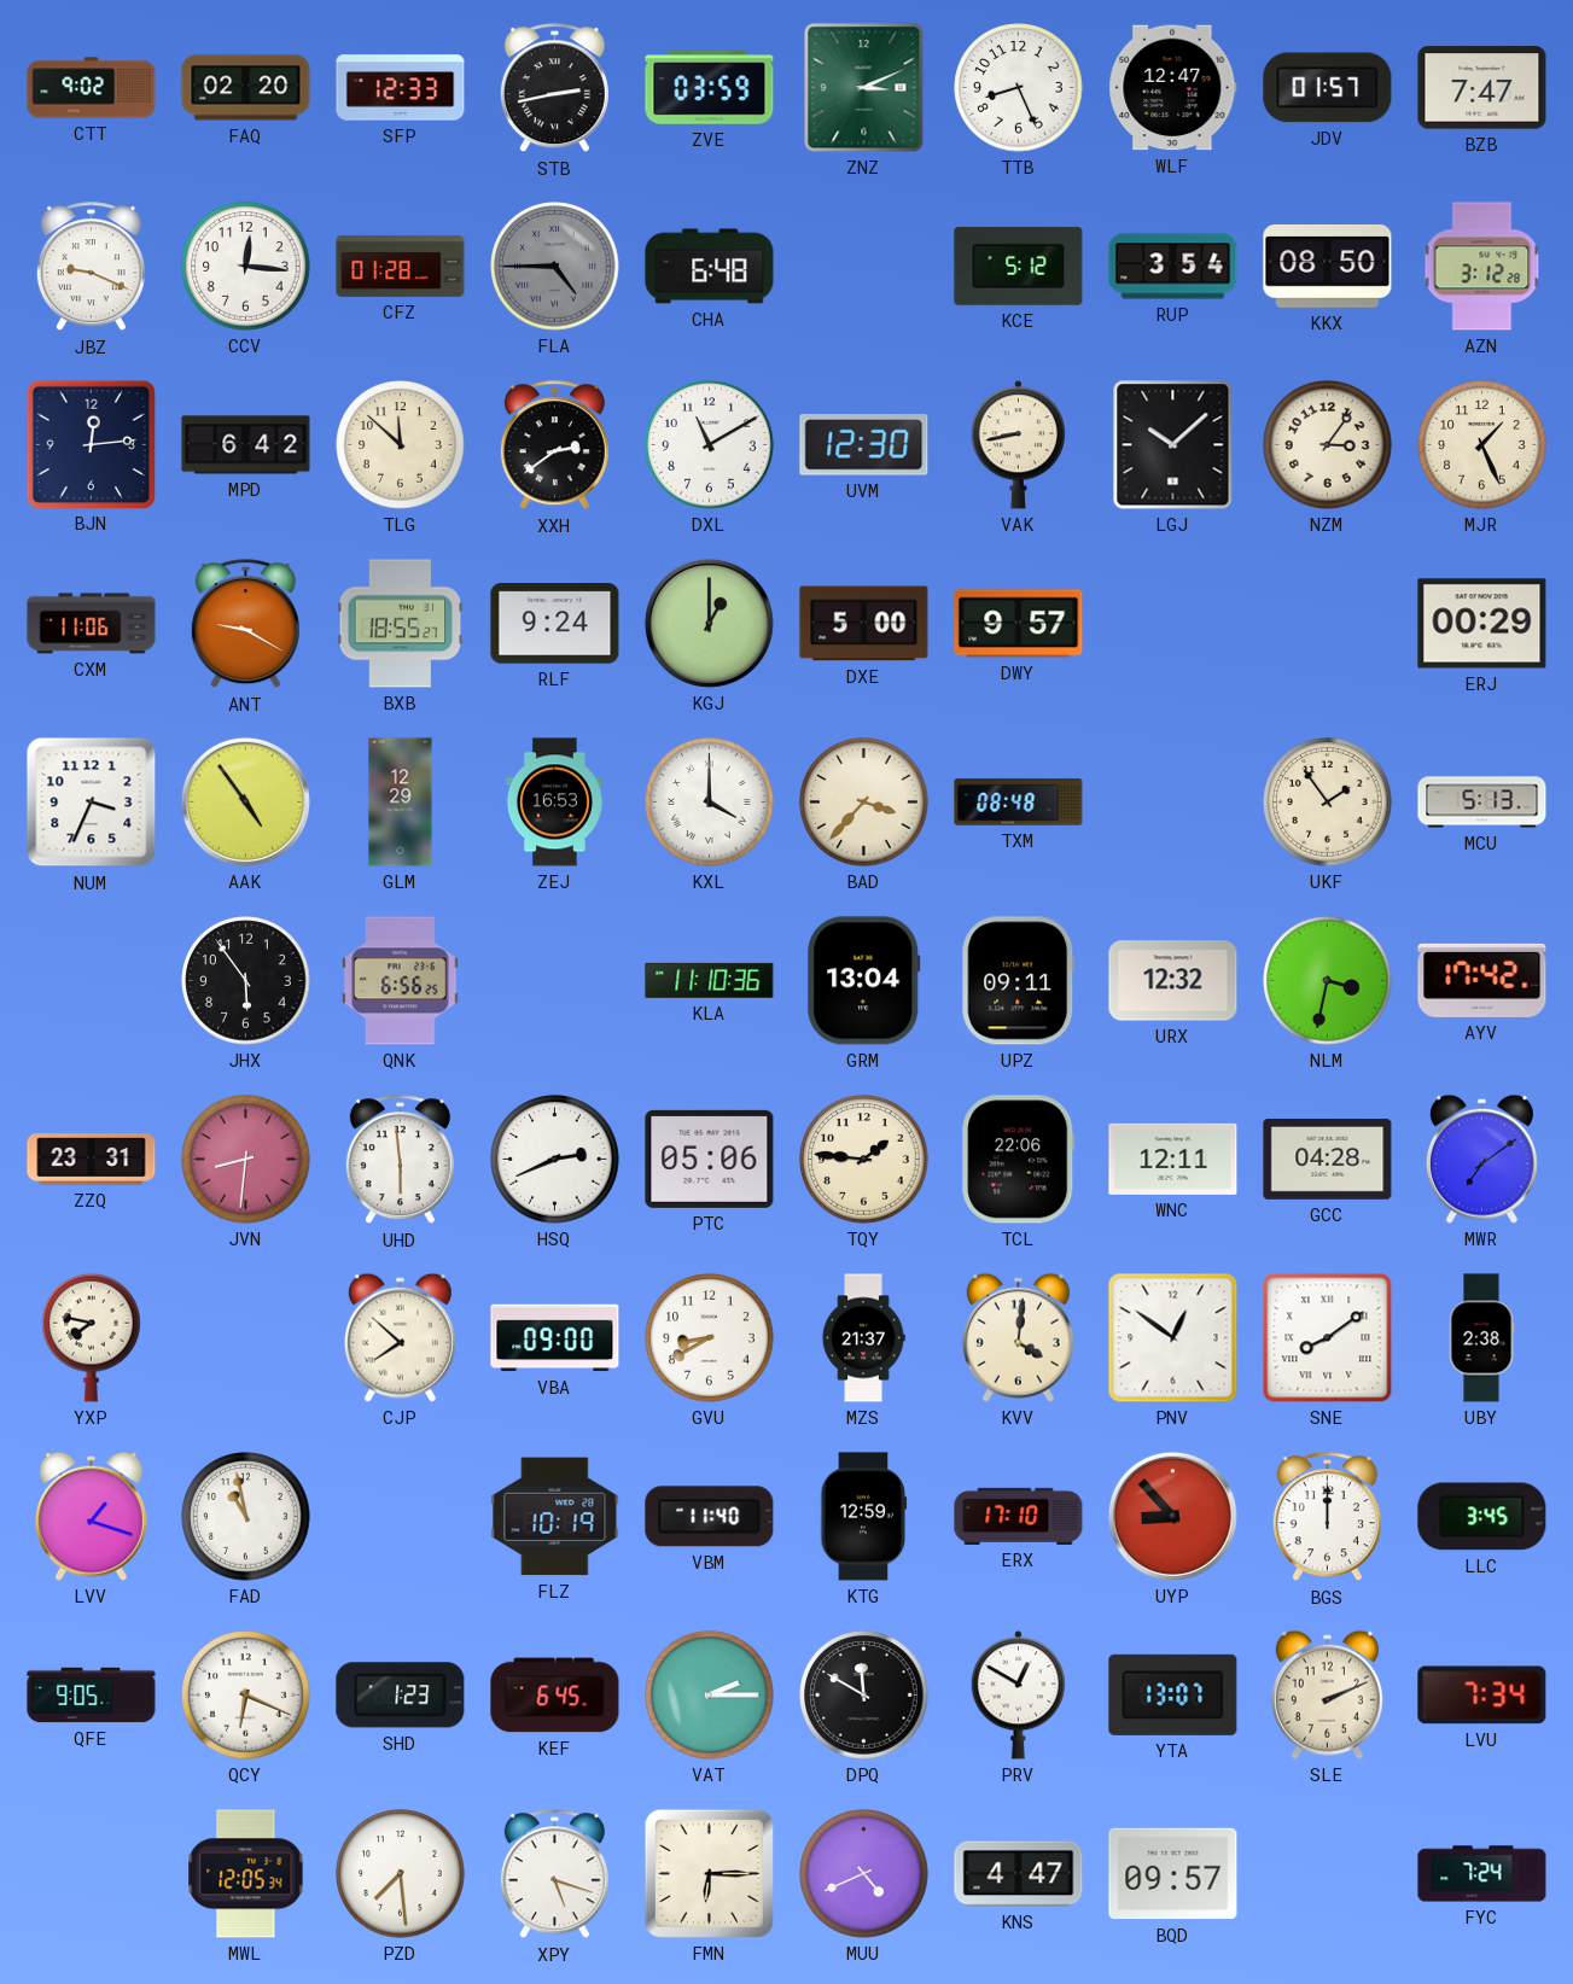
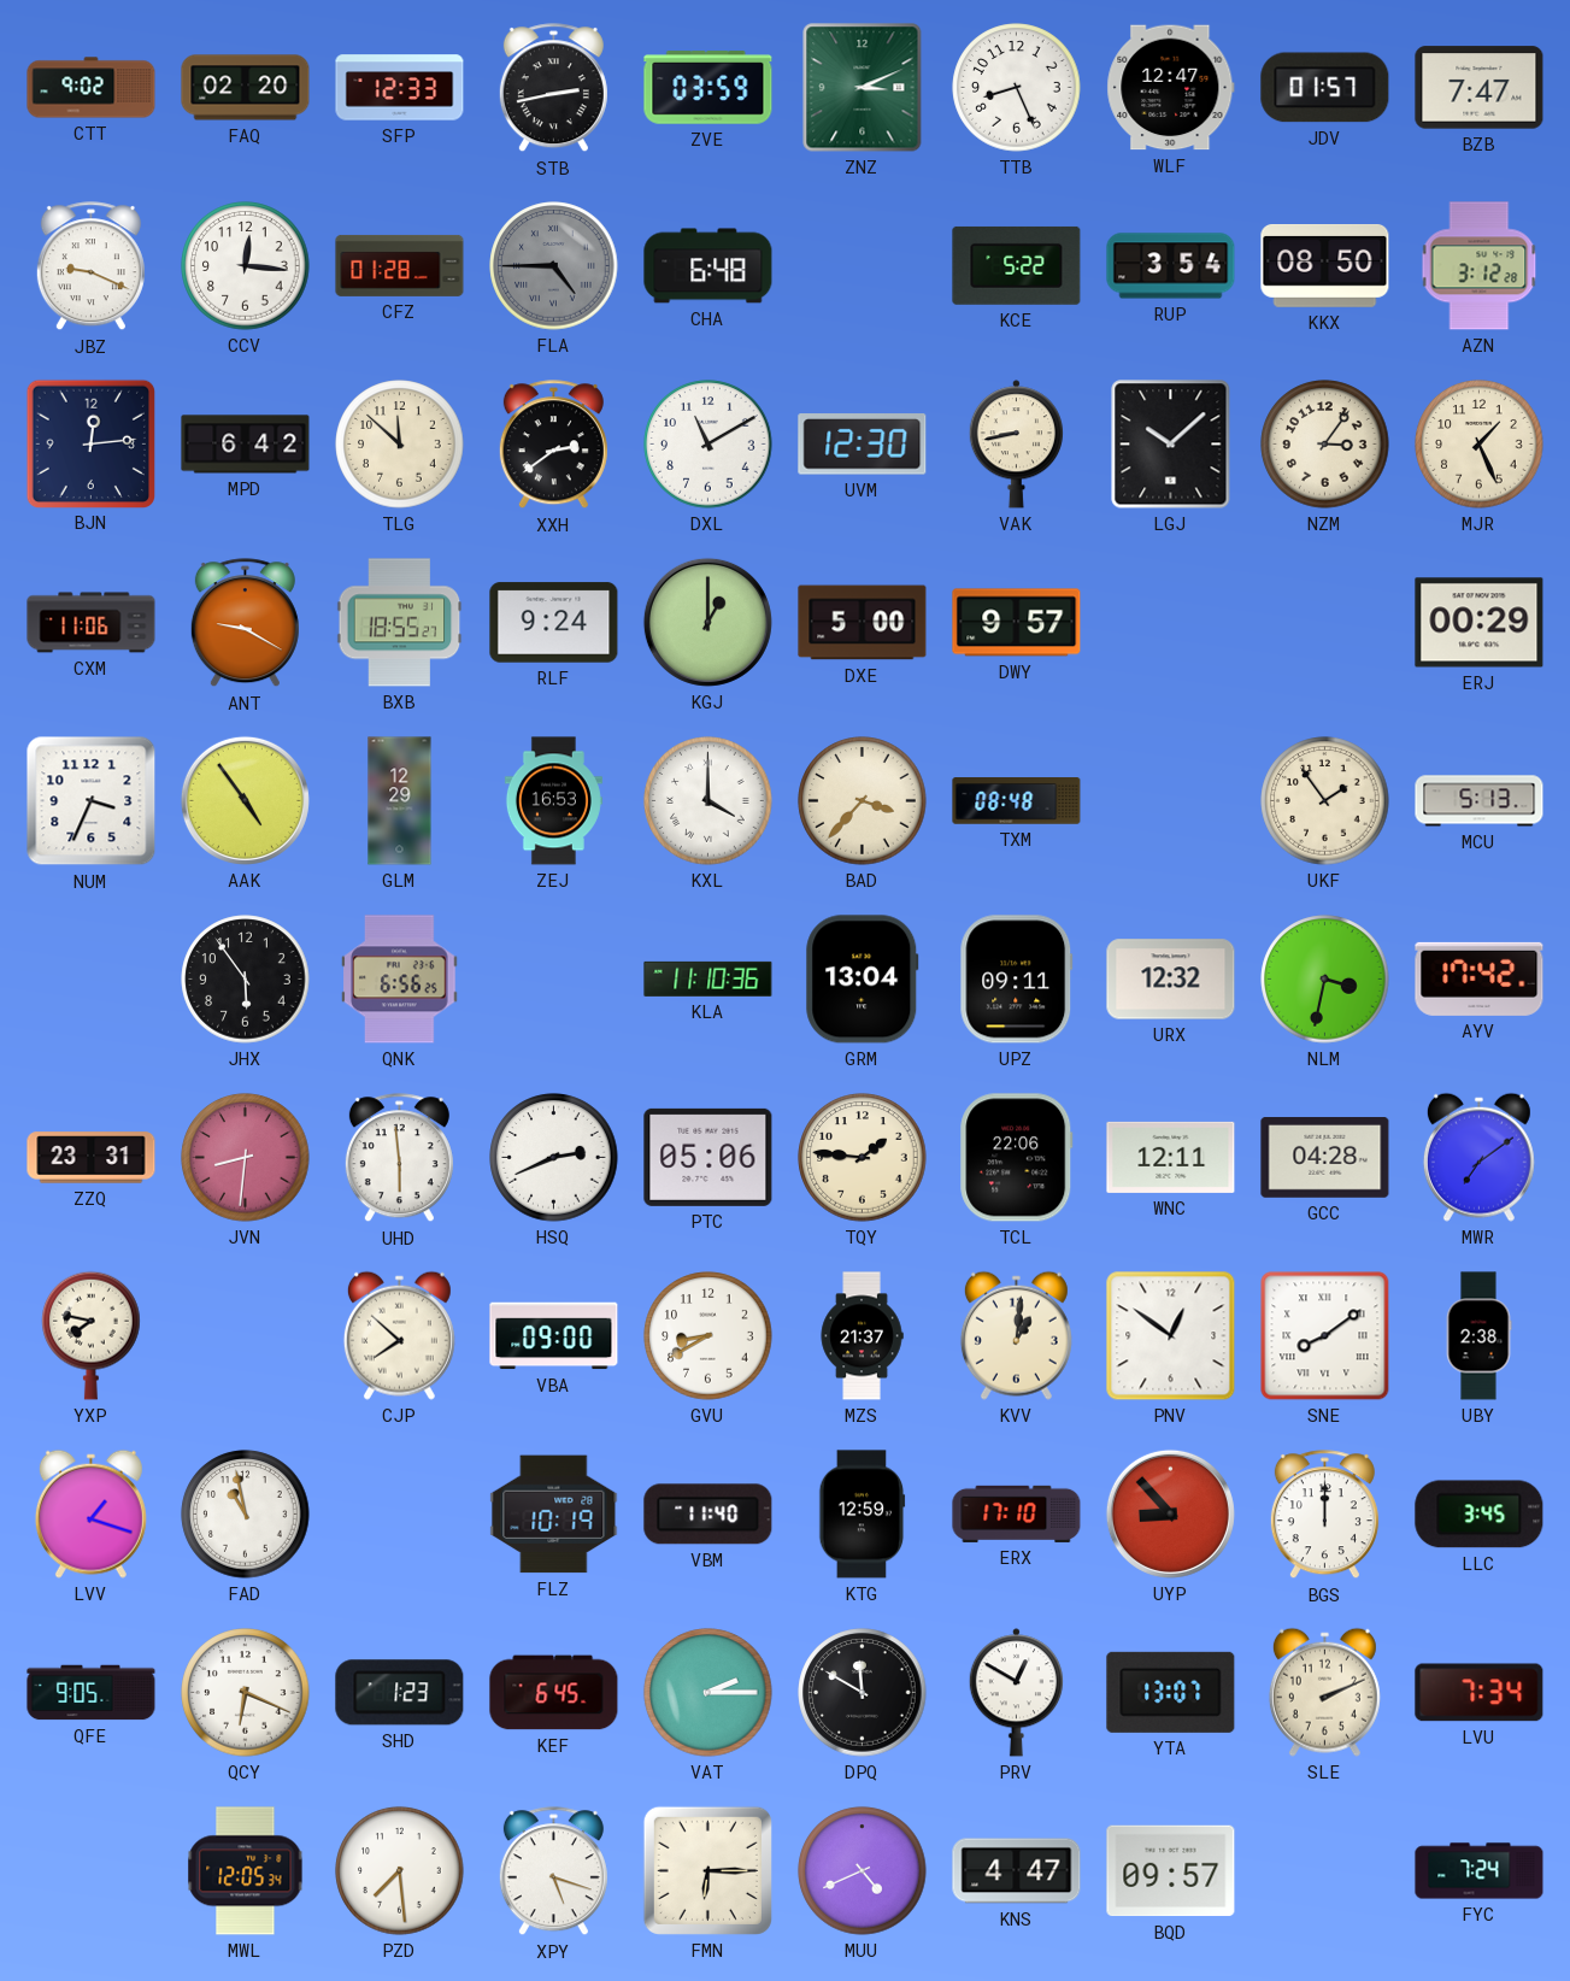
KCE: 5:12 -> 5:22
KVV: 4:01 -> 1:01
